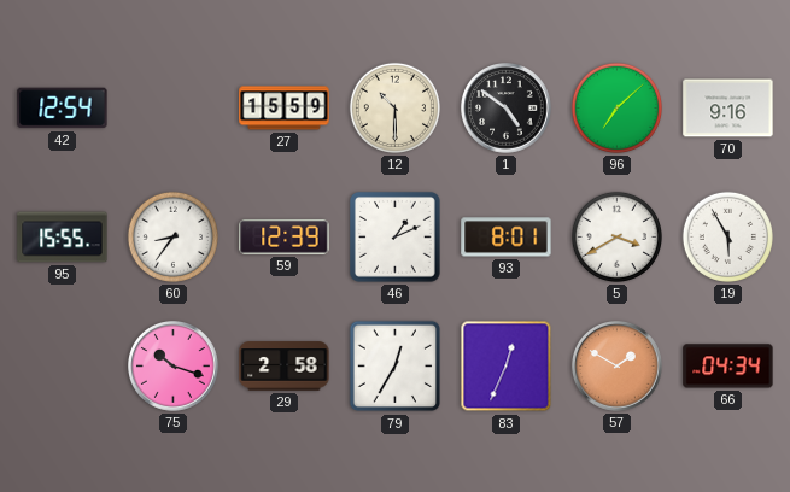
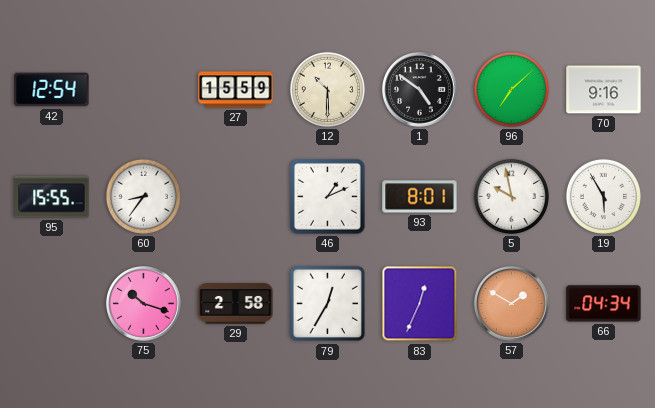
59: 12:39 -> none
5: 3:40 -> 9:58
